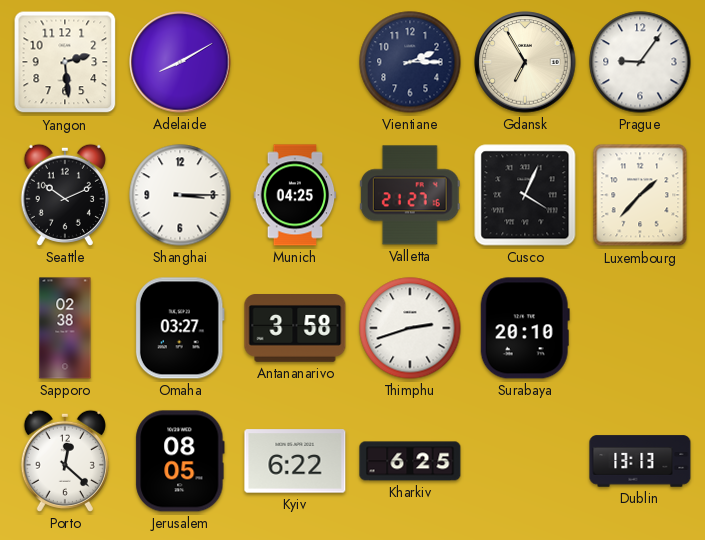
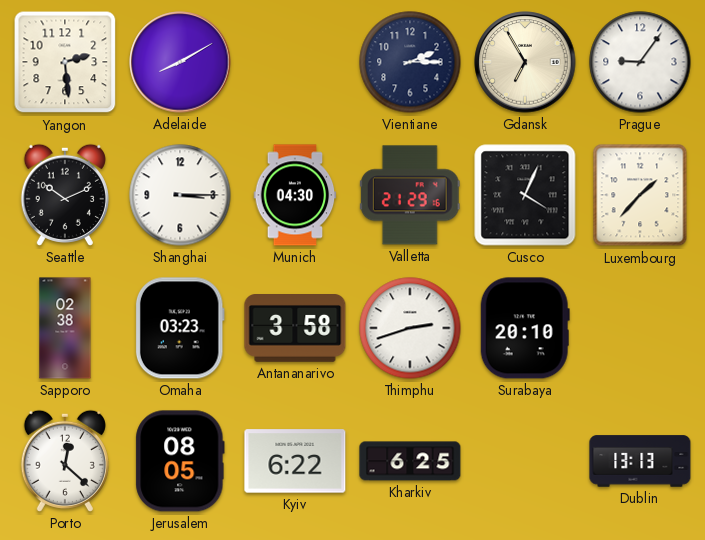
Munich: 04:25 -> 04:30
Valletta: 21:27 -> 21:29
Omaha: 03:27 -> 03:23
